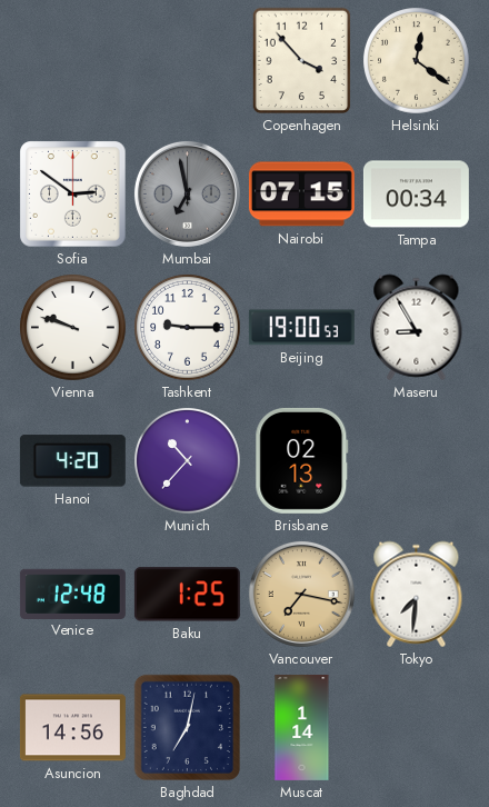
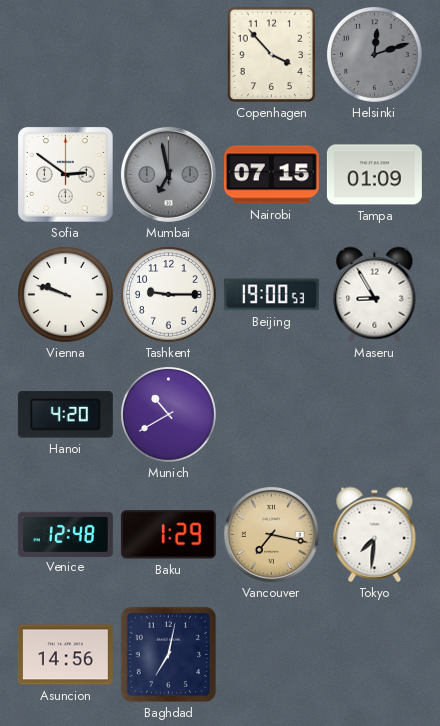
Helsinki: 12:21 -> 12:12
Helsinki dial: cream -> grey
Tampa: 00:34 -> 01:09
Munich: 10:37 -> 10:40
Brisbane: 02:13 -> none
Baku: 1:25 -> 1:29
Muscat: 1:14 -> none
